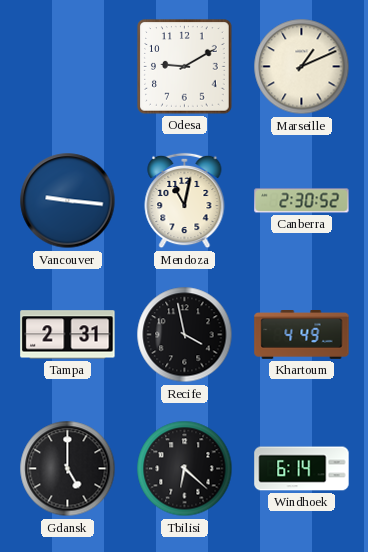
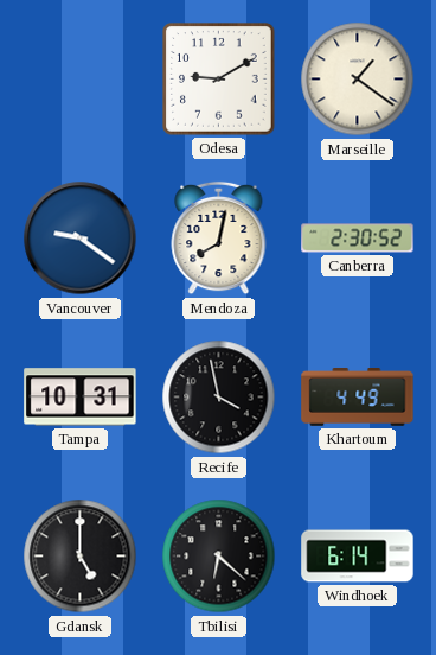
Marseille: 1:11 -> 1:21
Vancouver: 9:16 -> 9:21
Mendoza: 11:02 -> 8:02
Tampa: 2:31 -> 10:31
